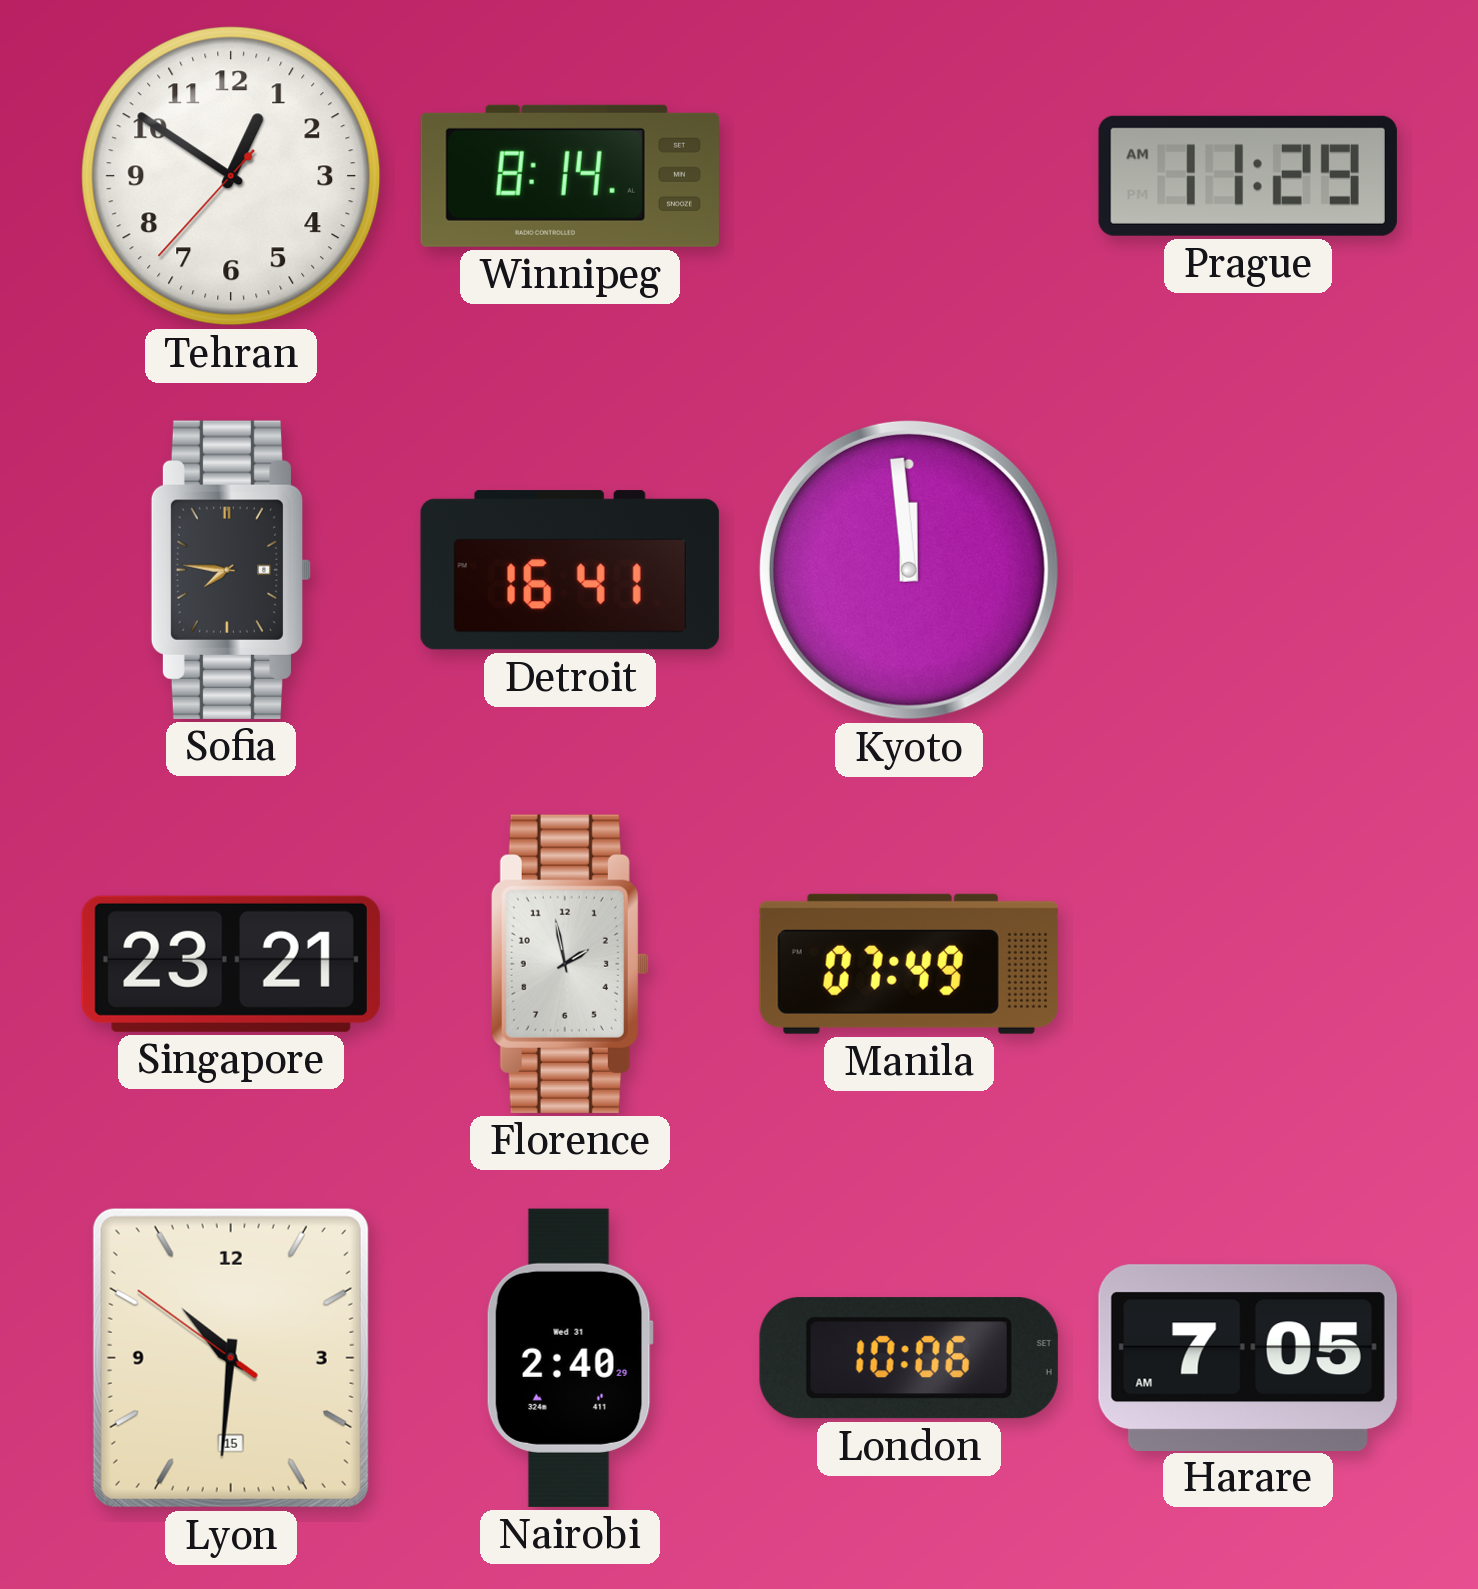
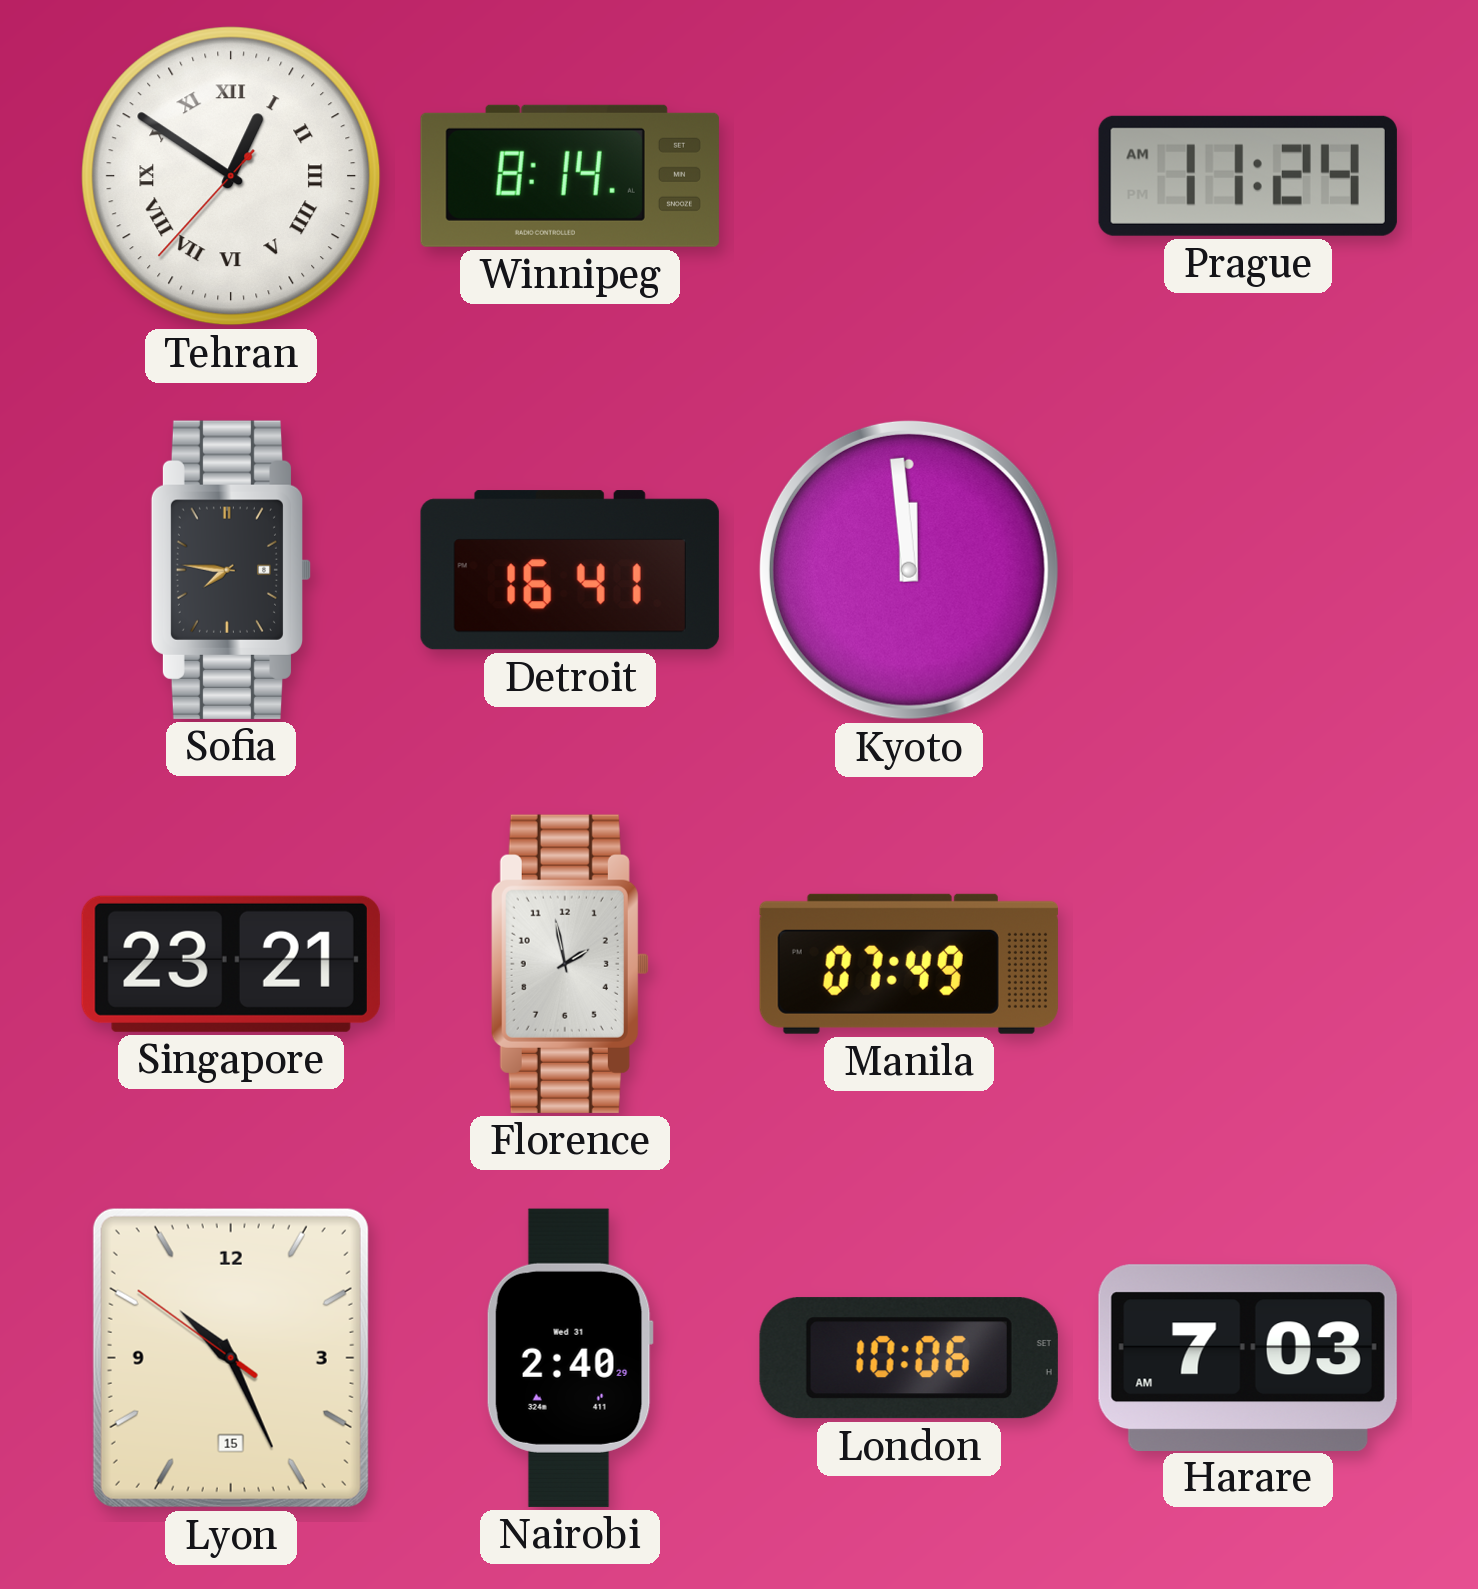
Tehran numerals: Arabic -> Roman
Prague: 11:29 -> 11:24
Lyon: 10:30 -> 10:25
Harare: 7:05 -> 7:03
